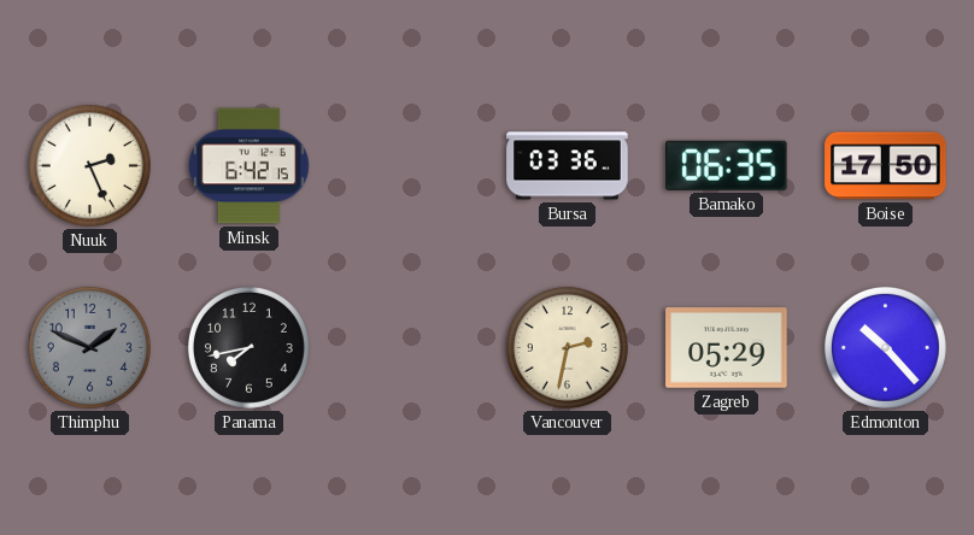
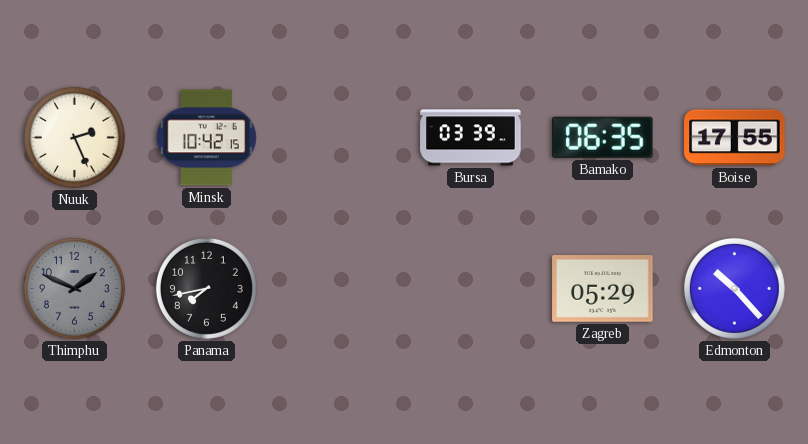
Minsk: 6:42 -> 10:42
Bursa: 03:36 -> 03:39
Boise: 17:50 -> 17:55
Vancouver: 2:32 -> none
